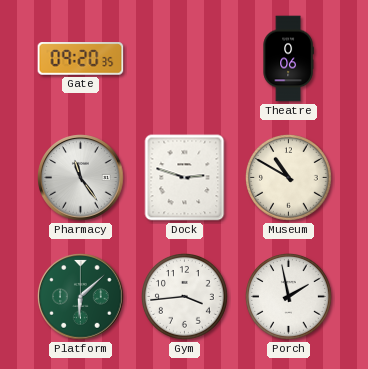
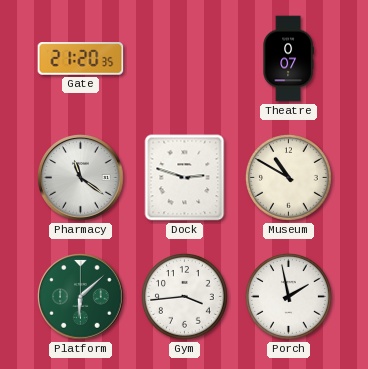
Gate: 09:20 -> 21:20
Theatre: 0:06 -> 0:07
Pharmacy: 11:24 -> 11:21
